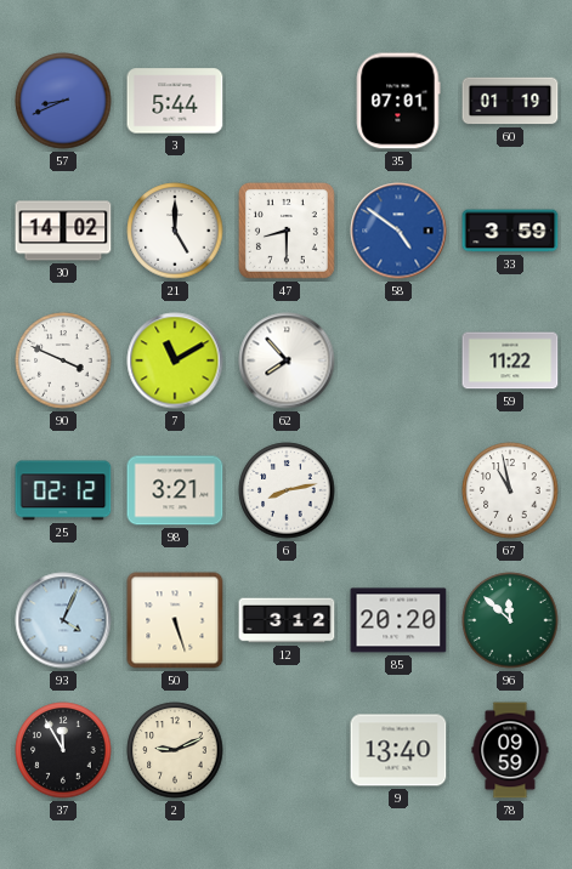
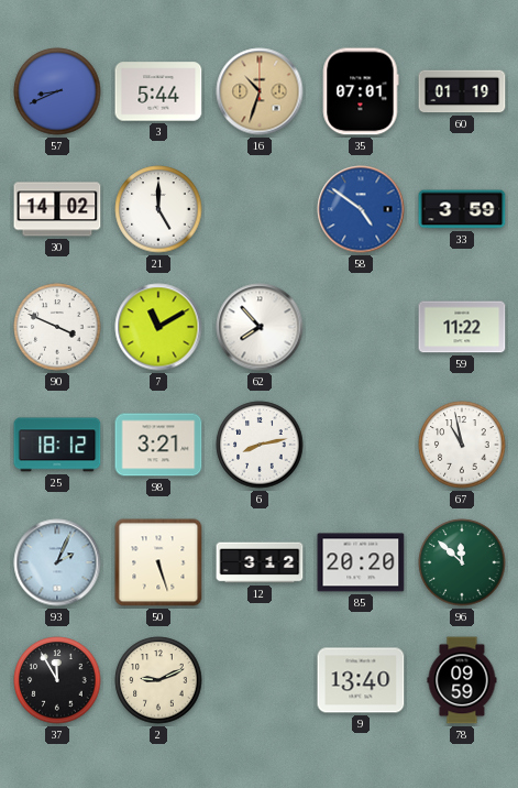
16: none -> 10:33
47: 8:30 -> none
25: 02:12 -> 18:12
93: 4:04 -> 2:04
